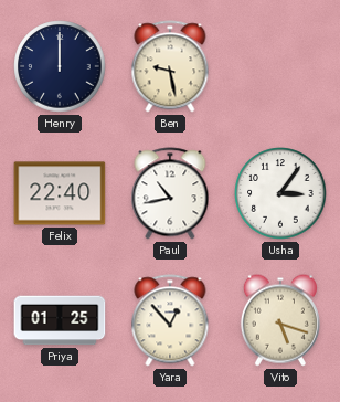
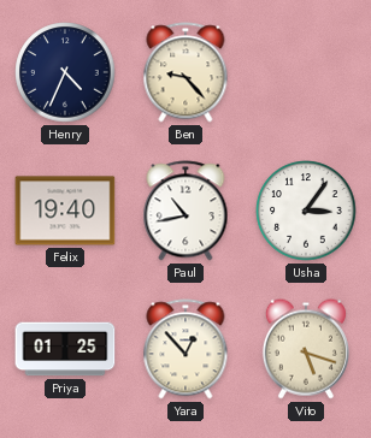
Henry: 12:00 -> 4:34
Ben: 9:28 -> 9:23
Felix: 22:40 -> 19:40
